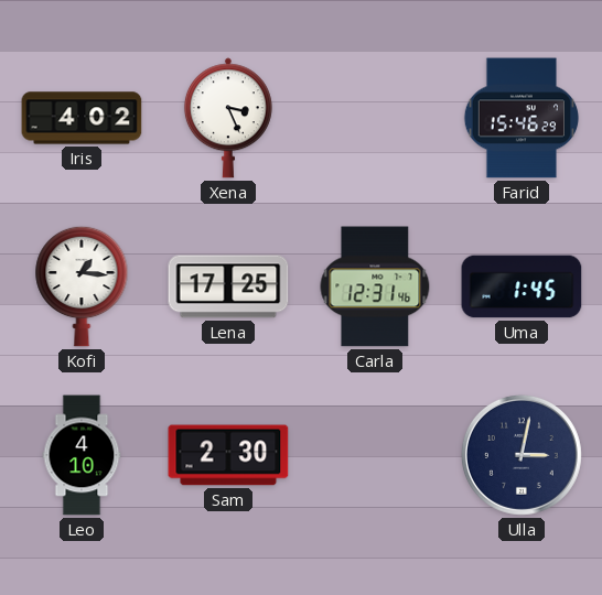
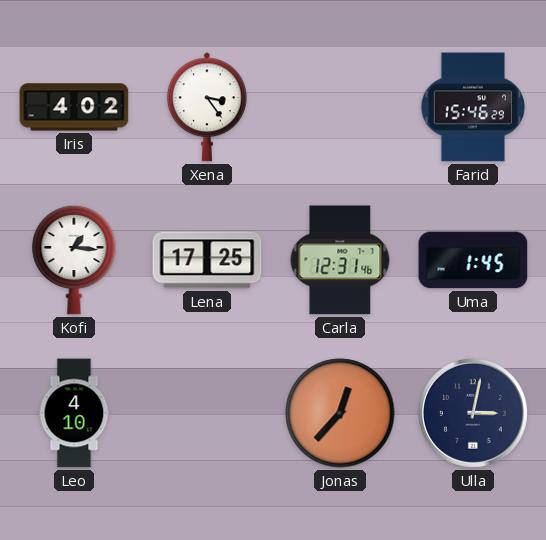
Xena: 3:26 -> 3:24
Sam: 2:30 -> none
Jonas: none -> 12:37
